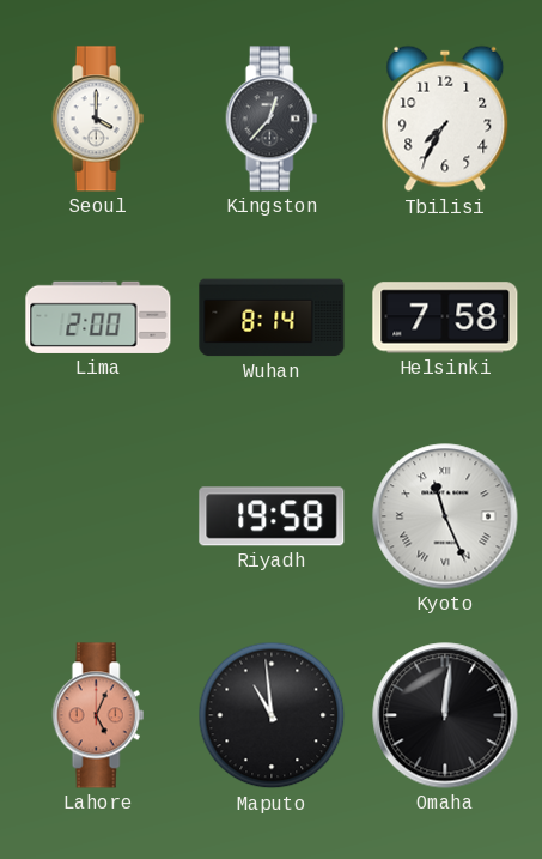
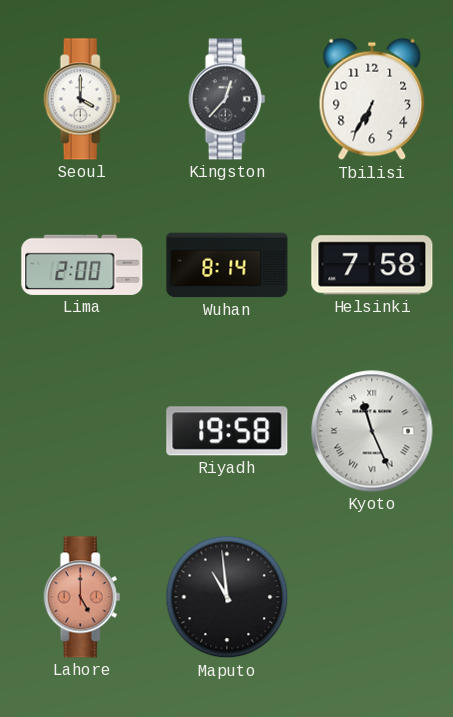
Tbilisi: 7:35 -> 6:35
Lahore: 5:04 -> 5:00
Omaha: 12:01 -> none
